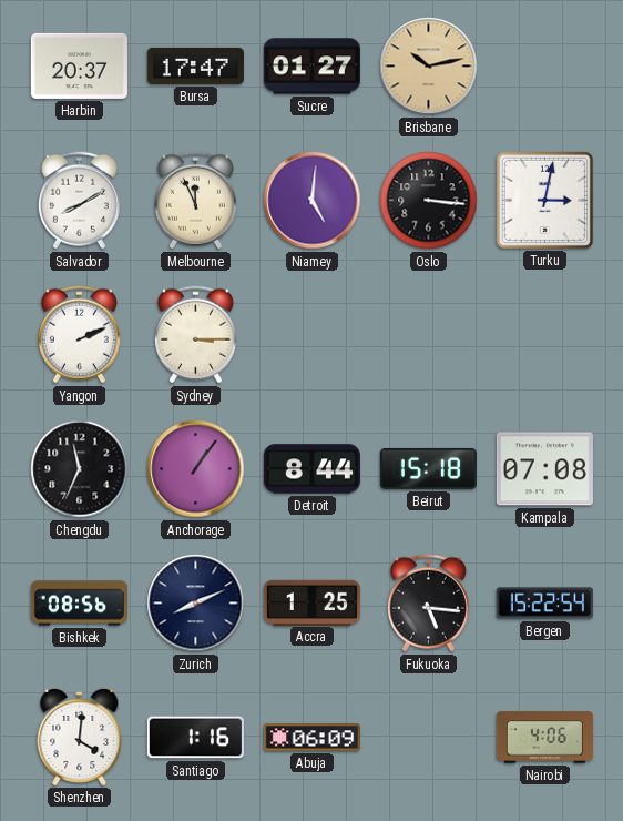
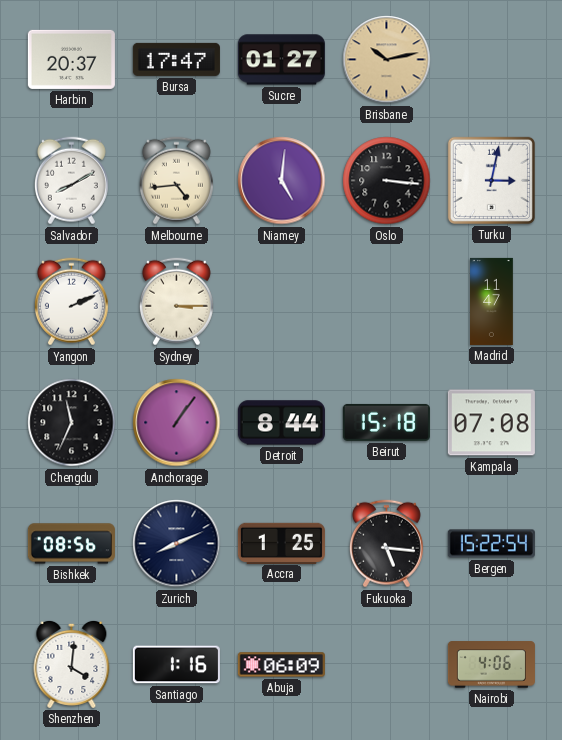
Melbourne: 11:56 -> 4:44
Madrid: none -> 11:47
